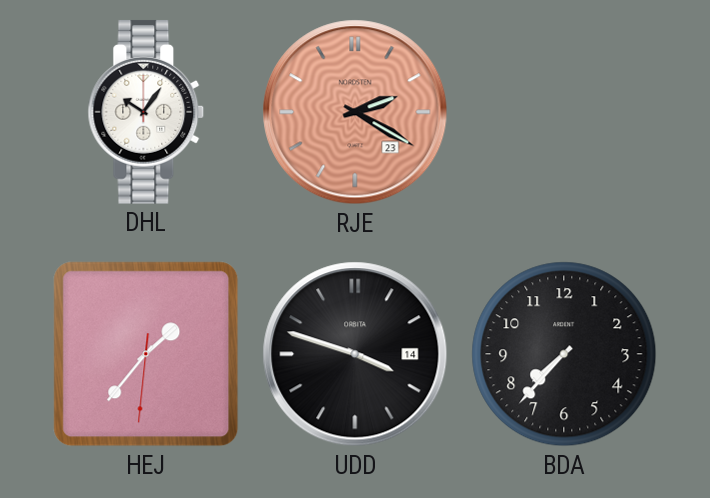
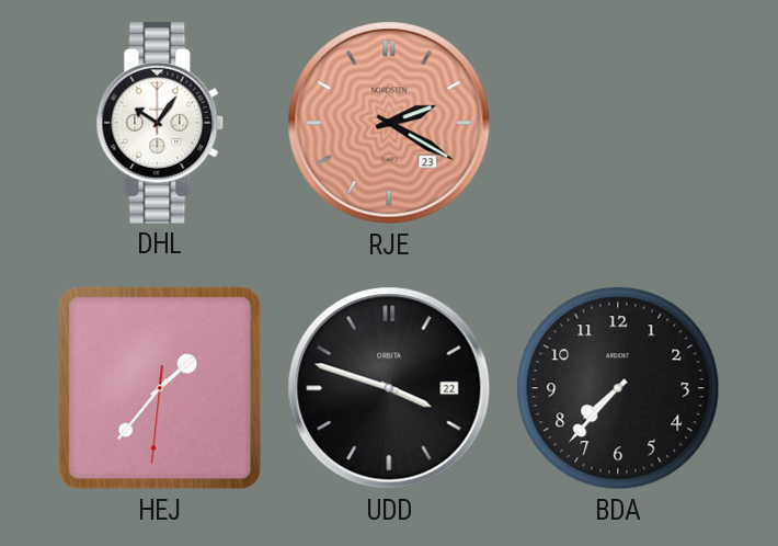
UDD date: 14 -> 22
